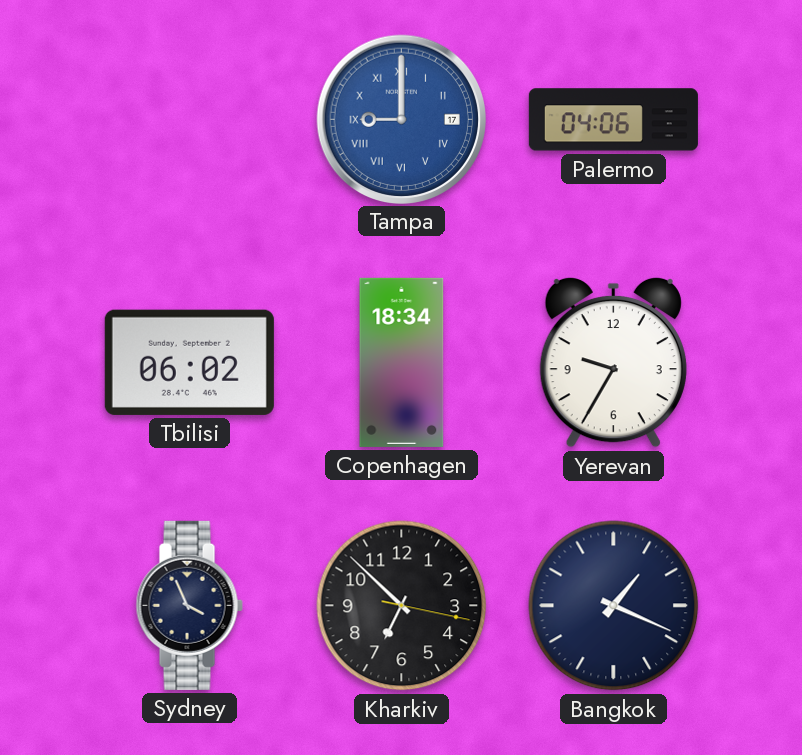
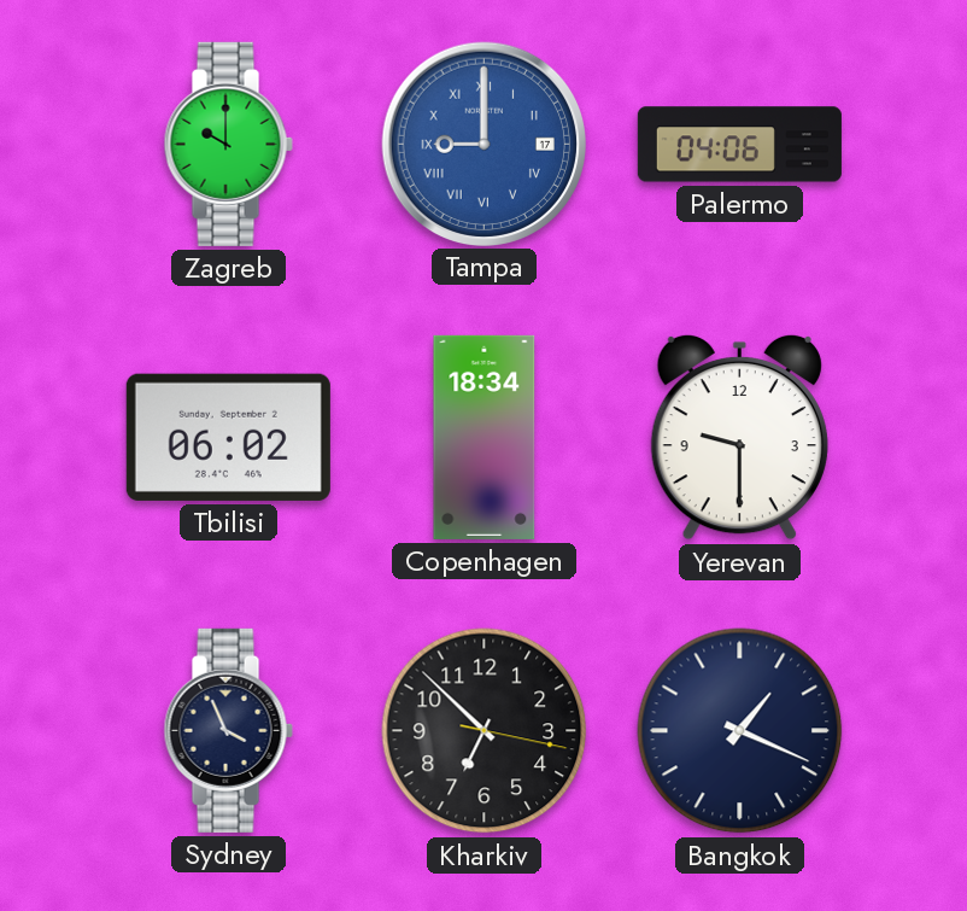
Zagreb: none -> 10:00
Yerevan: 9:35 -> 9:30
